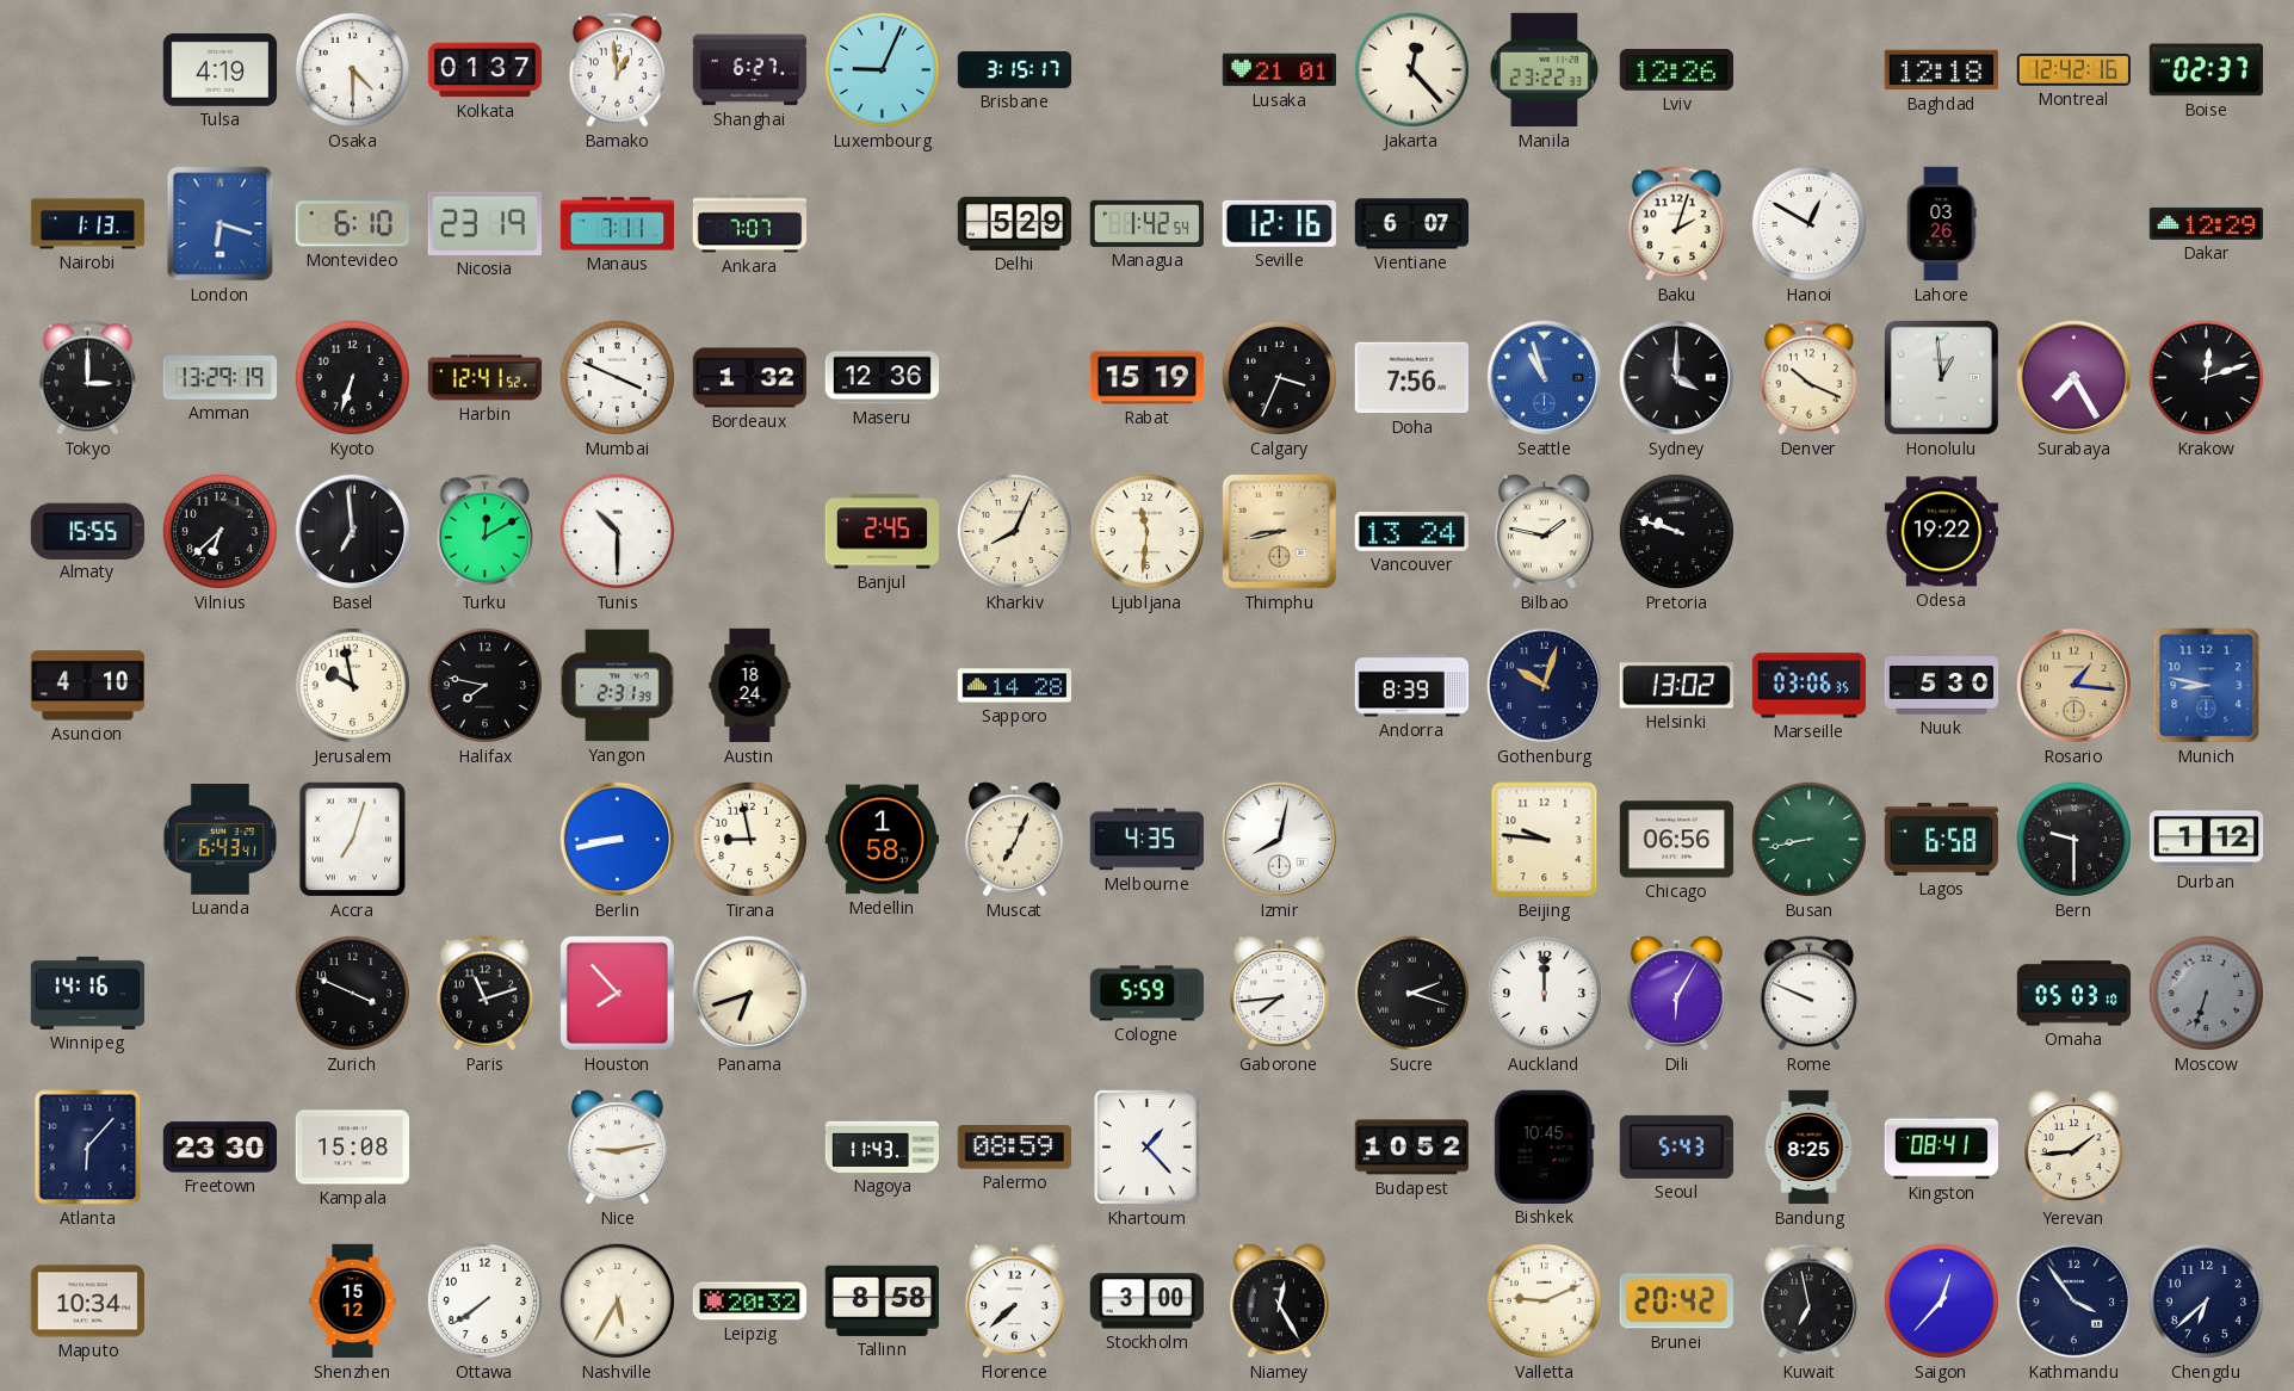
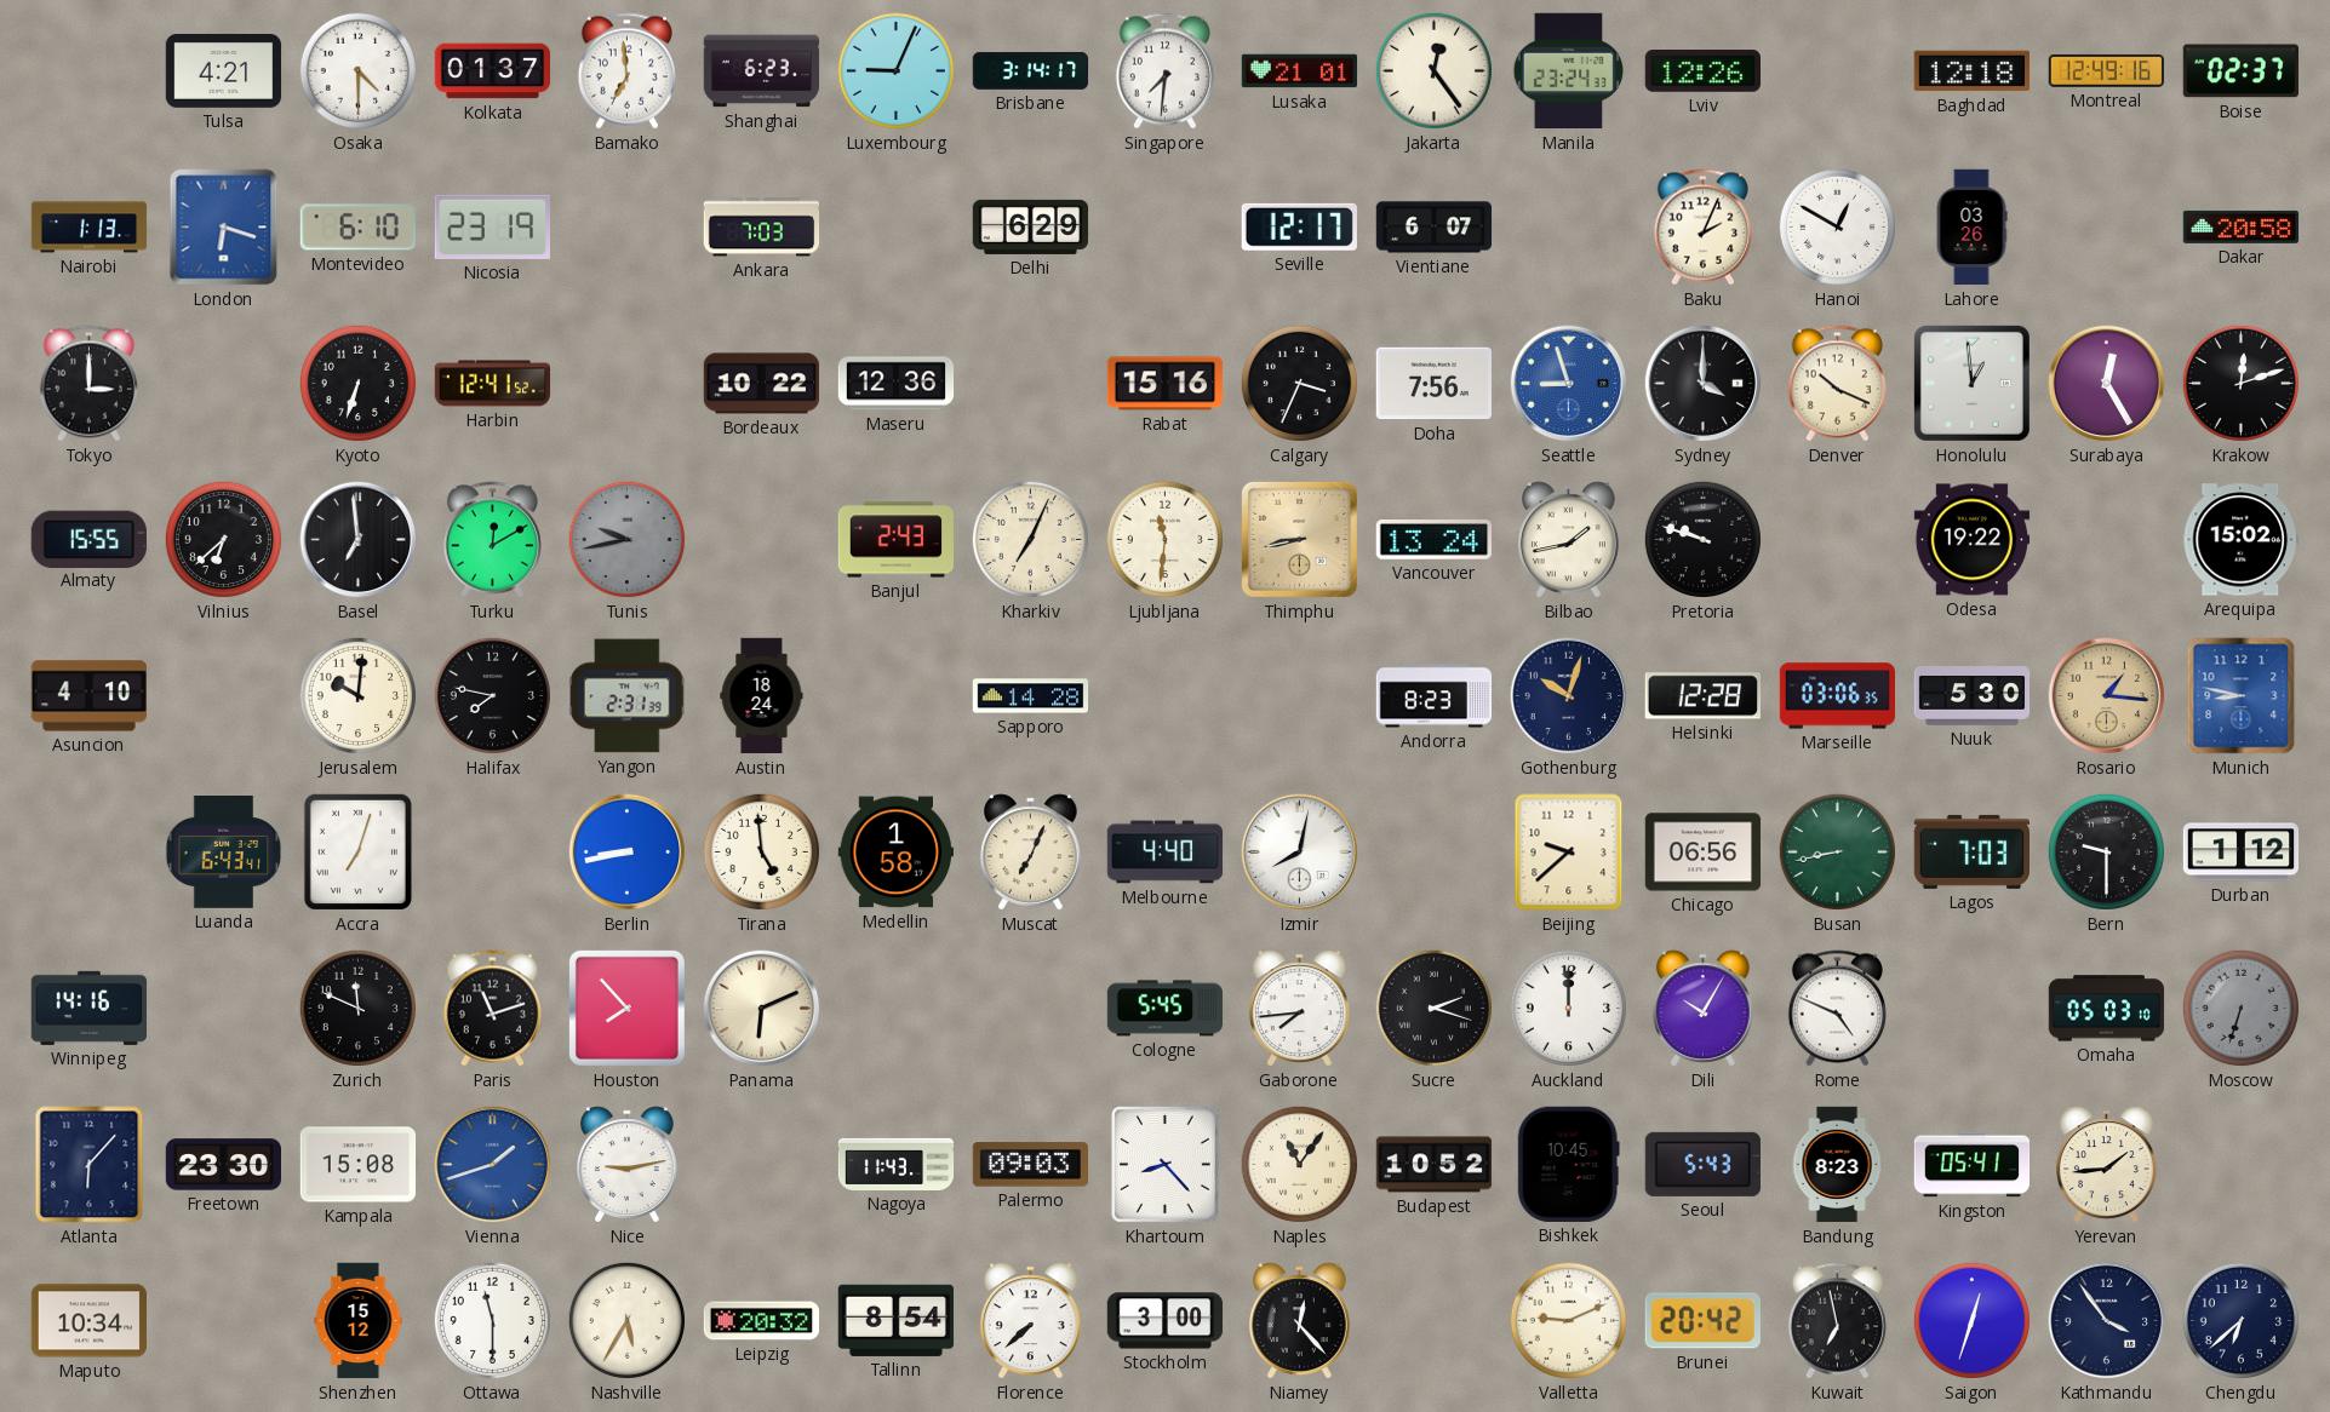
Tulsa: 4:19 -> 4:21
Bamako: 12:59 -> 6:59
Shanghai: 6:27 -> 6:23
Brisbane: 3:15 -> 3:14
Singapore: none -> 7:31
Jakarta: 12:23 -> 12:24
Manila: 23:22 -> 23:24
Montreal: 12:42 -> 12:49
Manaus: 7:11 -> none
Ankara: 7:07 -> 7:03
Delhi: 5:29 -> 6:29
Managua: 1:42 -> none
Seville: 12:16 -> 12:17
Baku: 2:03 -> 2:04
Dakar: 12:29 -> 20:58
Amman: 13:29 -> none
Mumbai: 3:49 -> none
Bordeaux: 1:32 -> 10:22
Rabat: 15:19 -> 15:16
Seattle: 10:57 -> 8:57
Surabaya: 7:25 -> 12:25
Tunis: 10:30 -> 9:43
Tunis dial: white -> grey
Banjul: 2:45 -> 2:43
Kharkiv: 8:04 -> 7:04
Bilbao: 1:47 -> 1:43
Arequipa: none -> 15:02
Jerusalem: 9:58 -> 10:01
Andorra: 8:39 -> 8:23
Helsinki: 13:02 -> 12:28
Tirana: 8:58 -> 4:59
Melbourne: 4:35 -> 4:40
Beijing: 9:46 -> 9:38
Lagos: 6:58 -> 7:03
Zurich: 3:49 -> 11:49
Panama: 6:42 -> 6:11
Cologne: 5:59 -> 5:45
Dili: 6:05 -> 10:05
Rome: 9:49 -> 4:49
Vienna: none -> 1:42
Palermo: 08:59 -> 09:03
Khartoum: 1:23 -> 8:23
Naples: none -> 11:06
Bandung: 8:25 -> 8:23
Kingston: 08:41 -> 05:41
Ottawa: 7:39 -> 11:30
Tallinn: 8:58 -> 8:54
Niamey: 12:25 -> 12:23
Saigon: 12:37 -> 12:33
